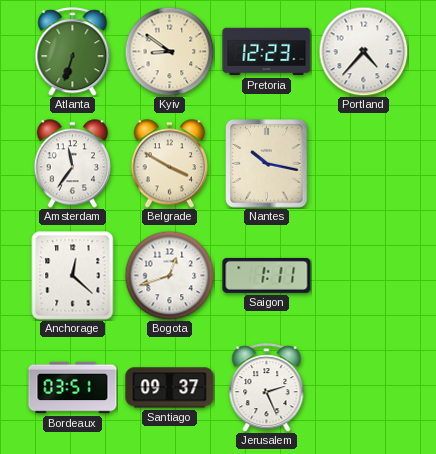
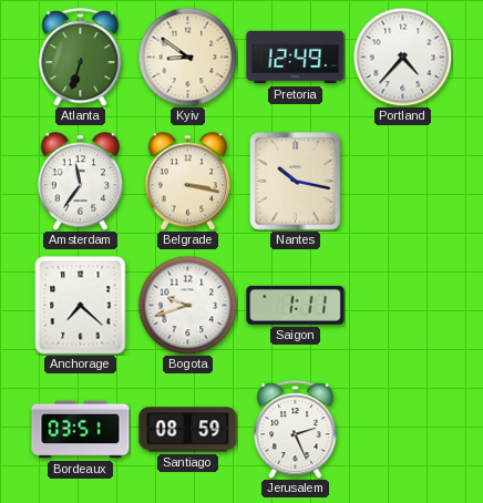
Pretoria: 12:23 -> 12:49
Belgrade: 3:50 -> 3:17
Anchorage: 12:22 -> 7:22
Bogota: 12:42 -> 9:42
Santiago: 09:37 -> 08:59
